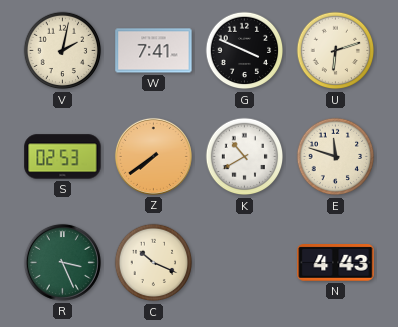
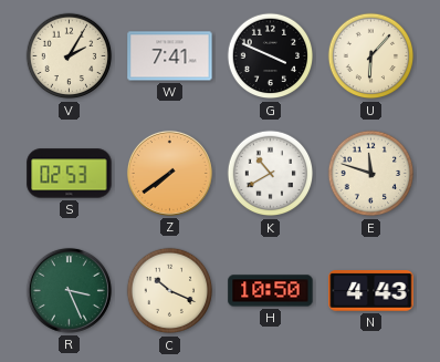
V: 2:02 -> 2:05
U: 6:12 -> 6:07
H: none -> 10:50
